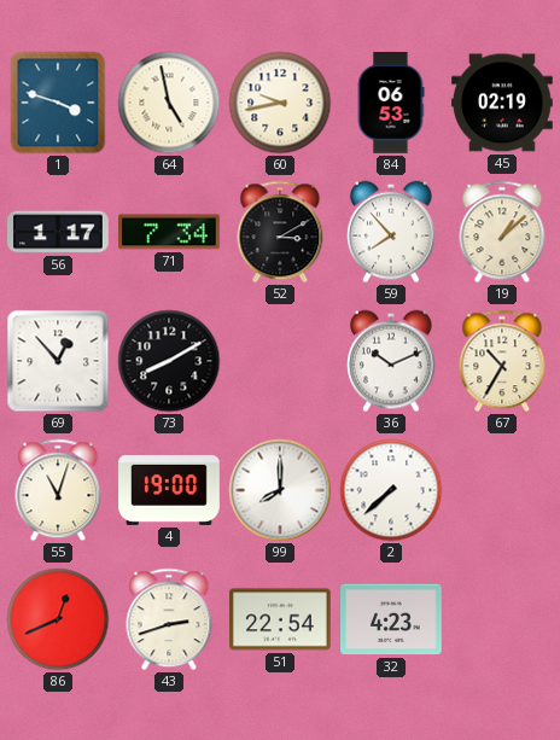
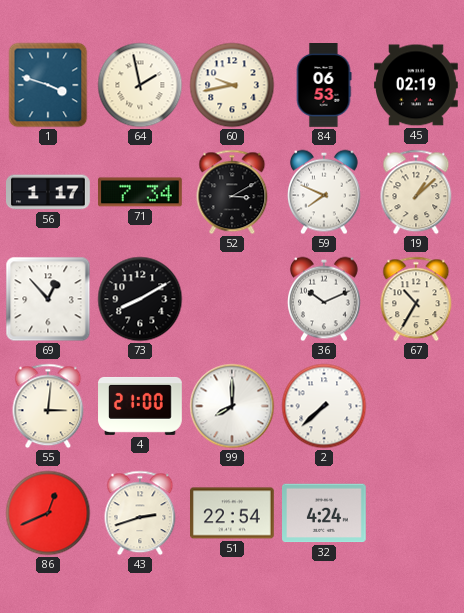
64: 4:58 -> 1:58
59: 7:53 -> 7:49
55: 11:03 -> 3:01
4: 19:00 -> 21:00
32: 4:23 -> 4:24
